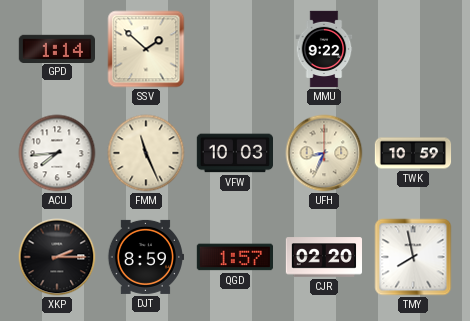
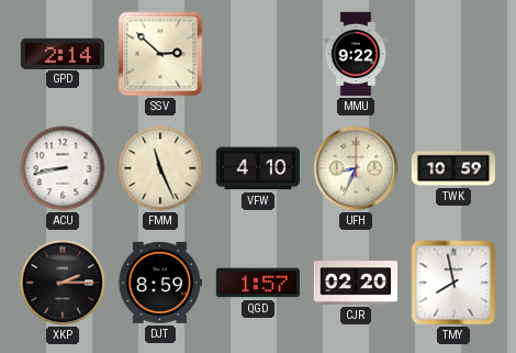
GPD: 1:14 -> 2:14
SSV: 1:52 -> 2:52
ACU: 7:44 -> 8:43
VFW: 10:03 -> 4:10
